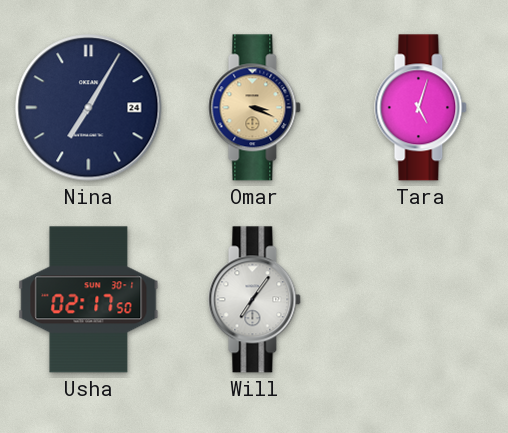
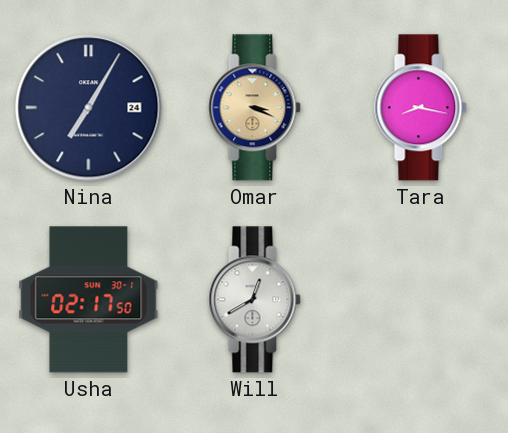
Tara: 5:03 -> 8:17
Will: 7:06 -> 12:40
